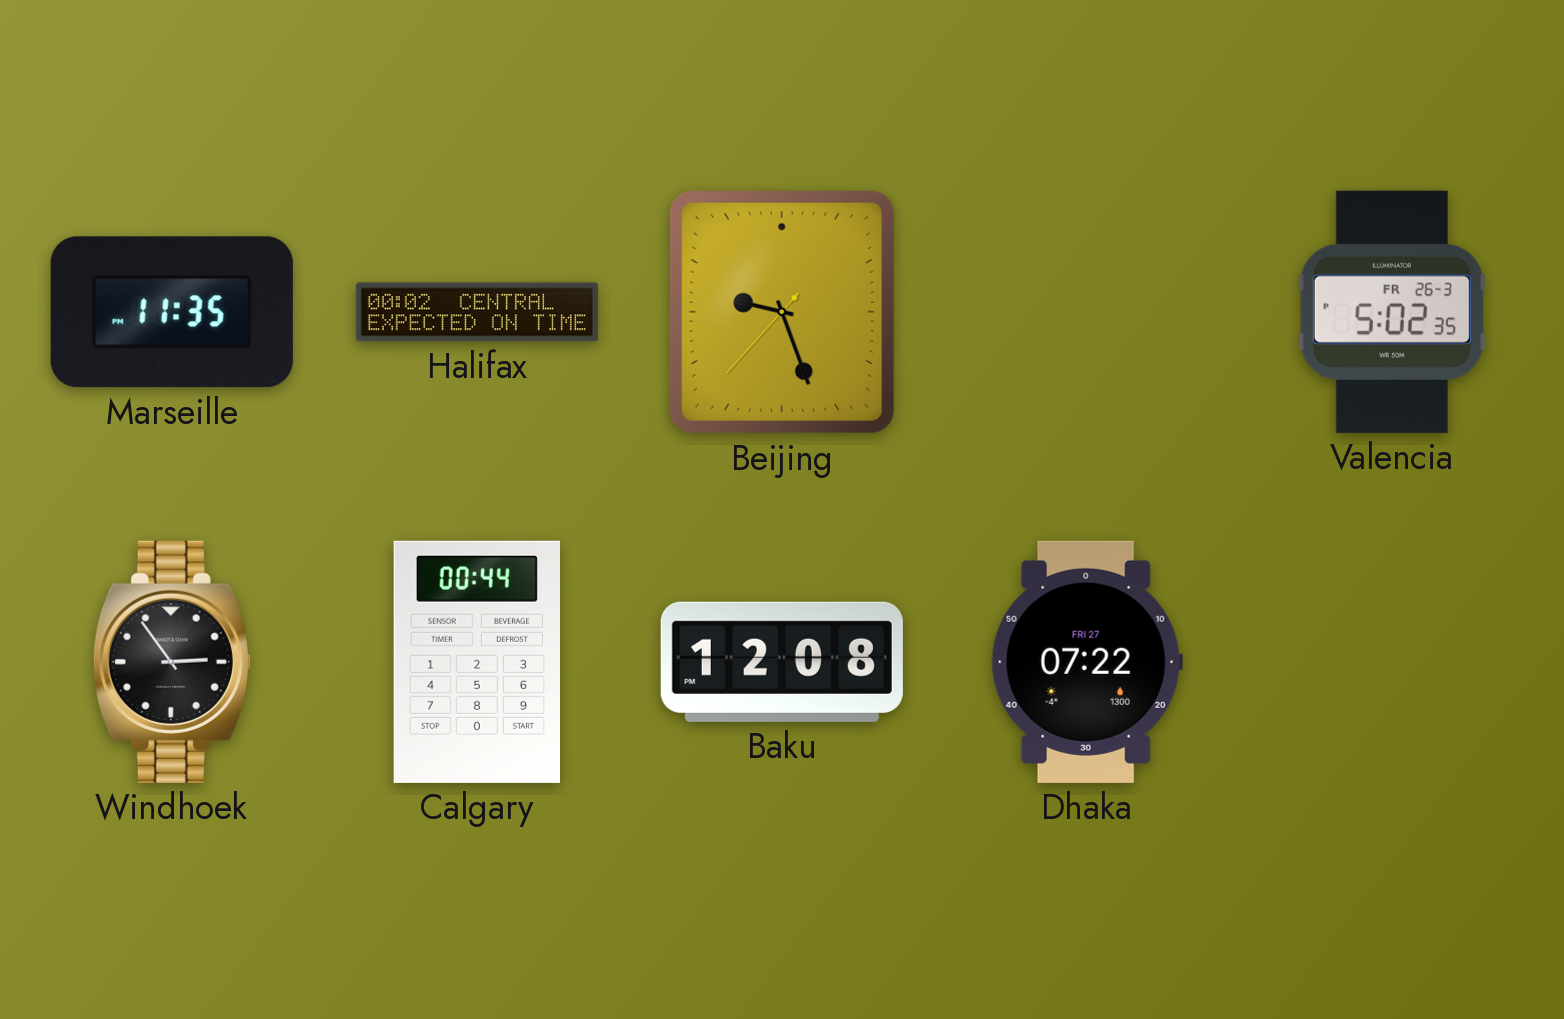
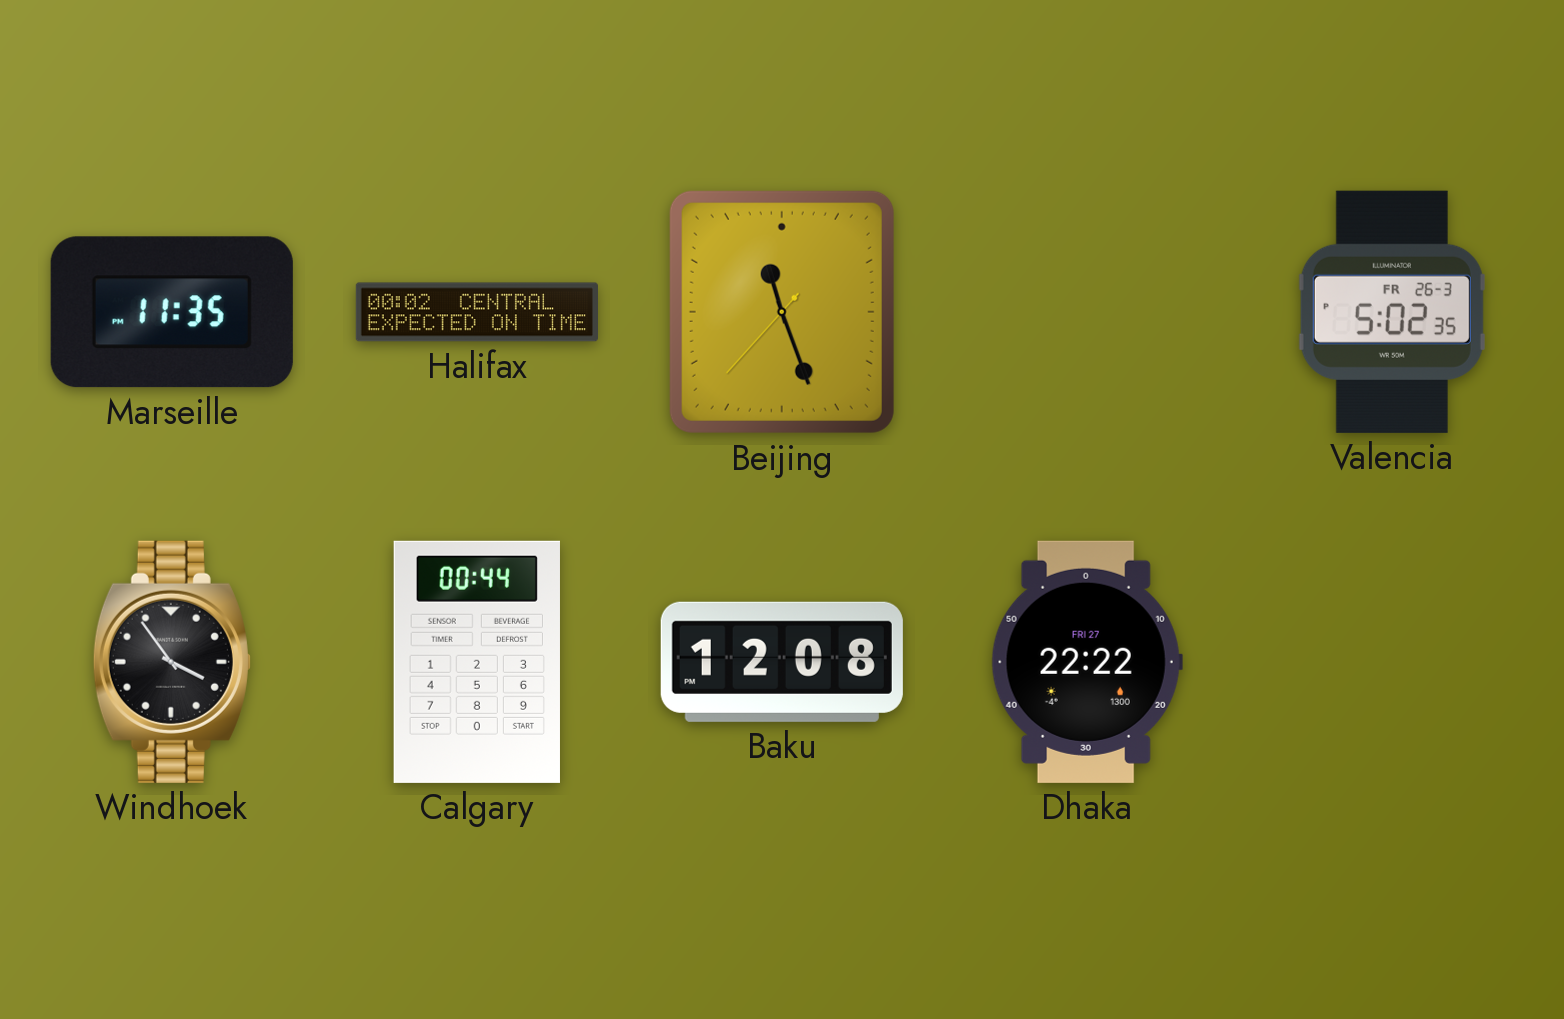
Beijing: 9:26 -> 11:26
Windhoek: 2:54 -> 3:54
Dhaka: 07:22 -> 22:22
